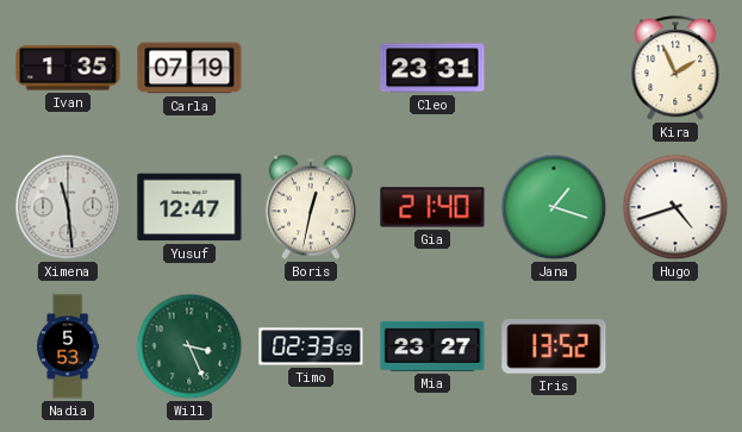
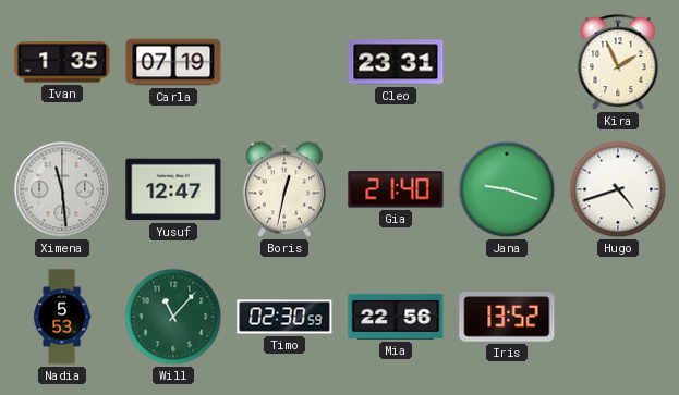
Jana: 1:18 -> 9:18
Will: 3:26 -> 11:07
Timo: 02:33 -> 02:30
Mia: 23:27 -> 22:56
